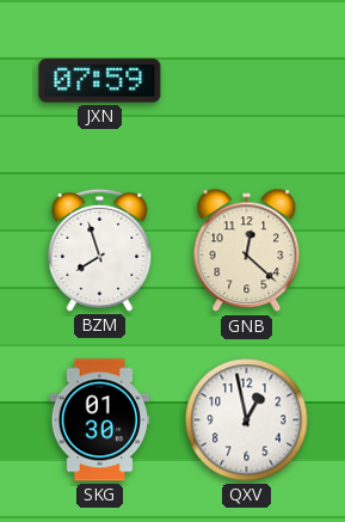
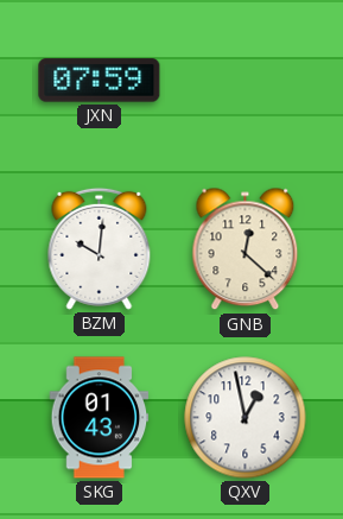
BZM: 7:57 -> 10:01
SKG: 01:30 -> 01:43
